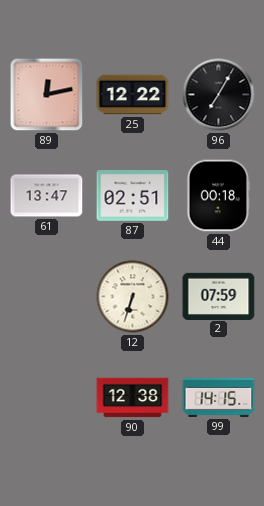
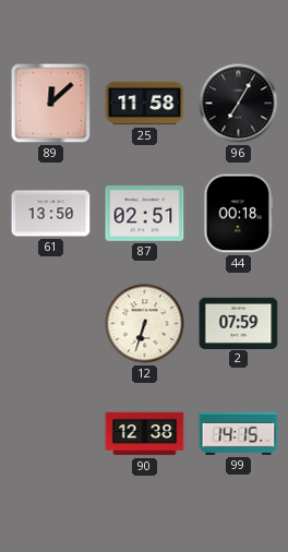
89: 12:13 -> 12:08
25: 12:22 -> 11:58
61: 13:47 -> 13:50
